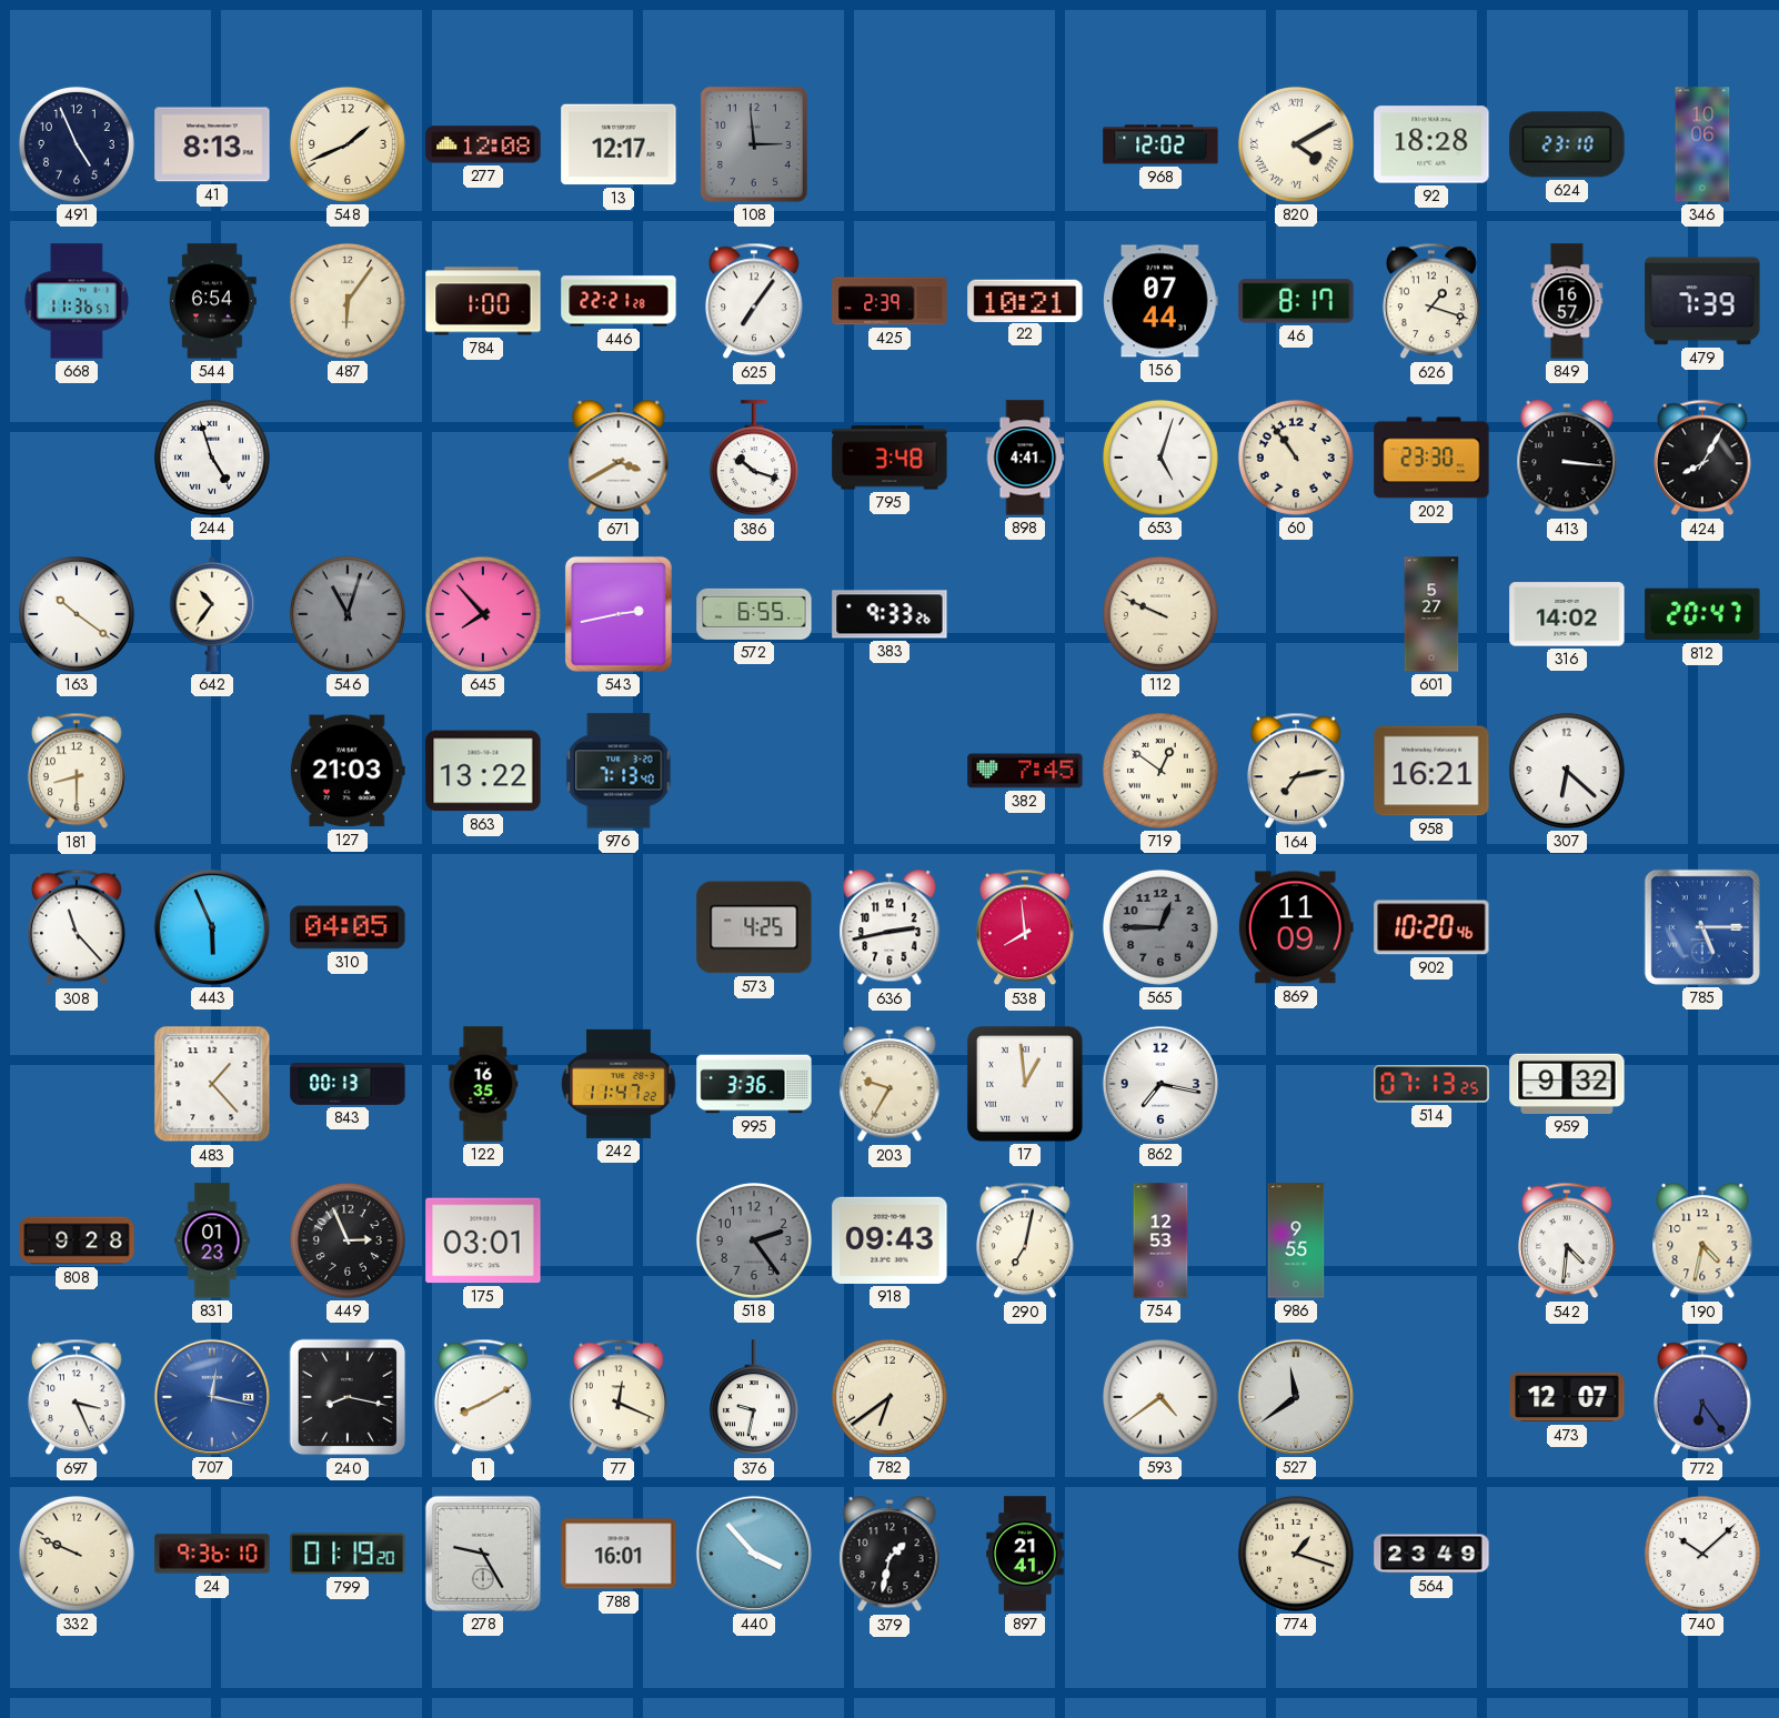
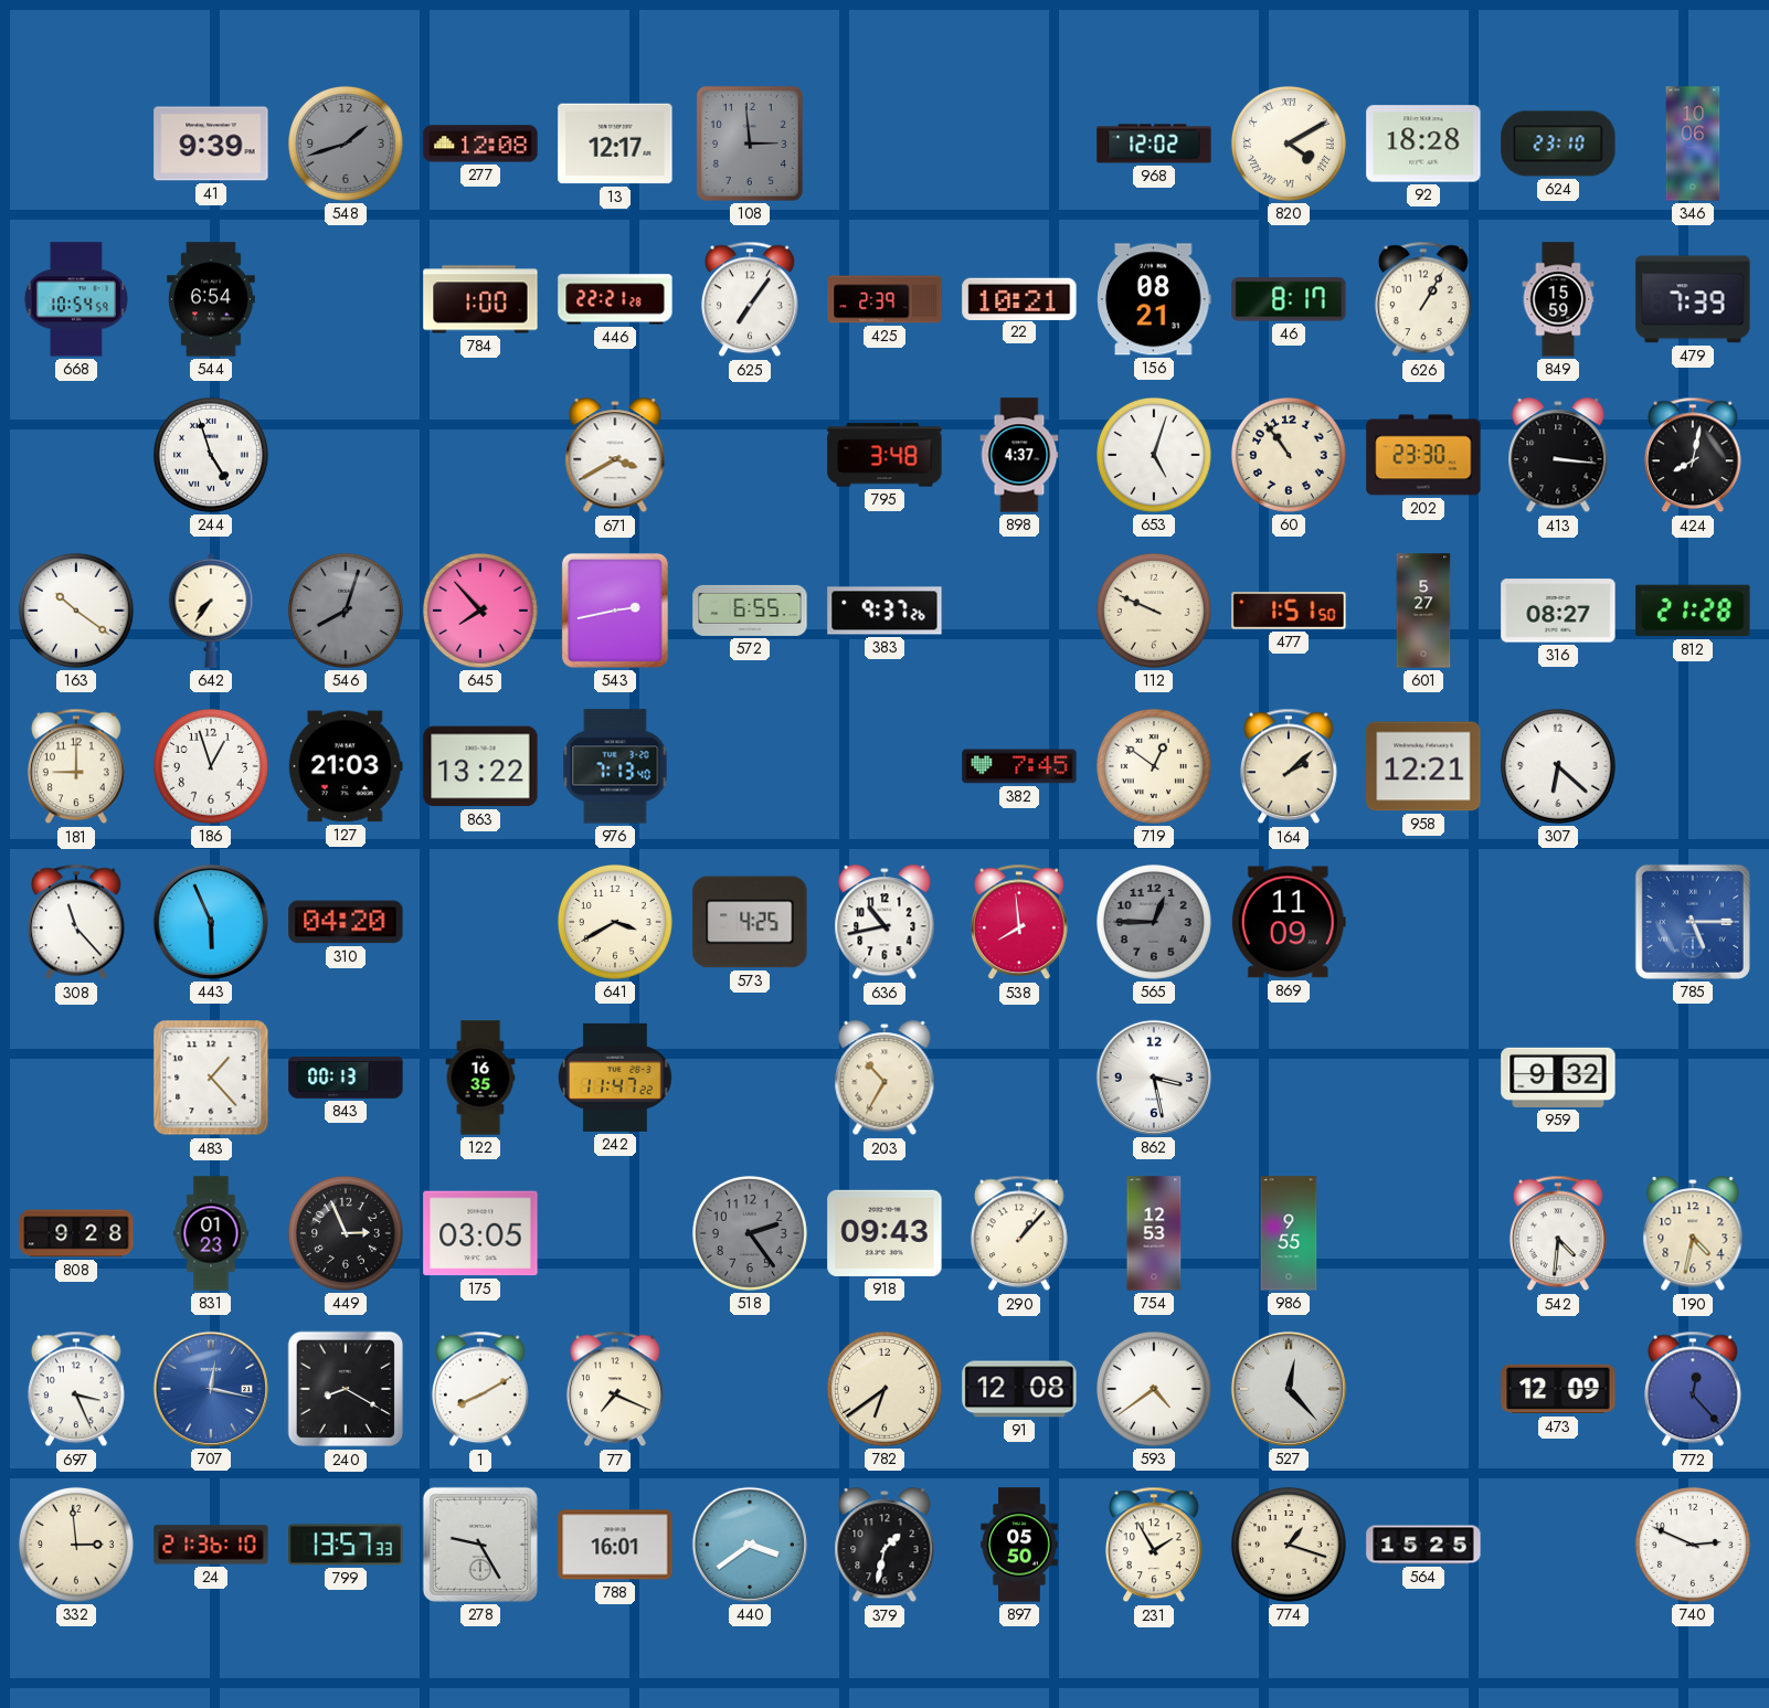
491: 4:56 -> none
41: 8:13 -> 9:39
548: 1:41 -> 1:42
548 dial: cream -> grey
668: 11:36 -> 10:54
487: 6:06 -> none
156: 07:44 -> 08:21
626: 1:18 -> 1:05
849: 16:57 -> 15:59
386: 10:18 -> none
898: 4:41 -> 4:37
424: 8:05 -> 8:02
642: 10:36 -> 7:36
546: 11:03 -> 8:03
383: 9:33 -> 9:37
477: none -> 1:51
316: 14:02 -> 08:27
812: 20:47 -> 21:28
181: 8:30 -> 9:00
186: none -> 12:57
164: 7:13 -> 2:08
958: 16:21 -> 12:21
310: 04:05 -> 04:20
641: none -> 3:40
636: 2:43 -> 10:43
902: 10:20 -> none
995: 3:36 -> none
203: 9:35 -> 10:35
17: 12:59 -> none
862: 7:17 -> 3:28
514: 07:13 -> none
175: 03:01 -> 03:05
290: 7:02 -> 1:07
240: 8:17 -> 8:20
77: 12:19 -> 7:19
376: 9:32 -> none
91: none -> 12:08
527: 11:39 -> 12:23
473: 12:07 -> 12:09
772: 6:24 -> 12:23
332: 9:49 -> 2:59
24: 9:36 -> 21:36
799: 01:19 -> 13:57
440: 3:53 -> 3:39
897: 21:41 -> 05:50
231: none -> 1:55
564: 23:49 -> 15:25
740: 10:08 -> 2:49
